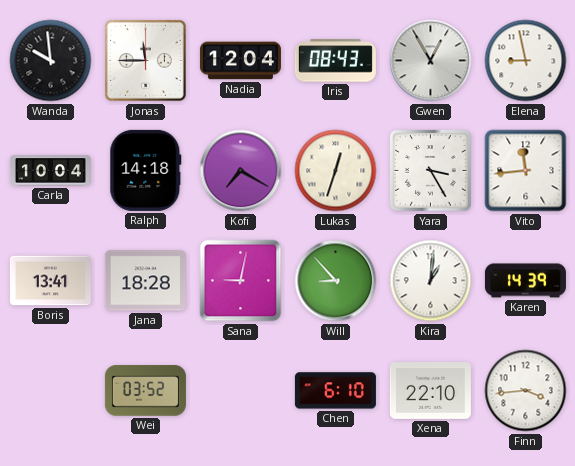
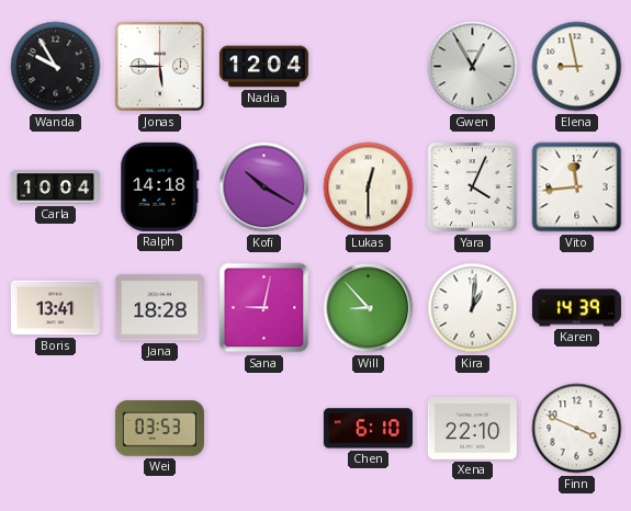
Wanda: 9:59 -> 9:55
Jonas: 11:45 -> 5:45
Iris: 08:43 -> none
Kofi: 7:20 -> 10:20
Lukas: 12:33 -> 12:30
Yara: 3:25 -> 4:04
Wei: 03:52 -> 03:53
Finn: 3:44 -> 3:49
